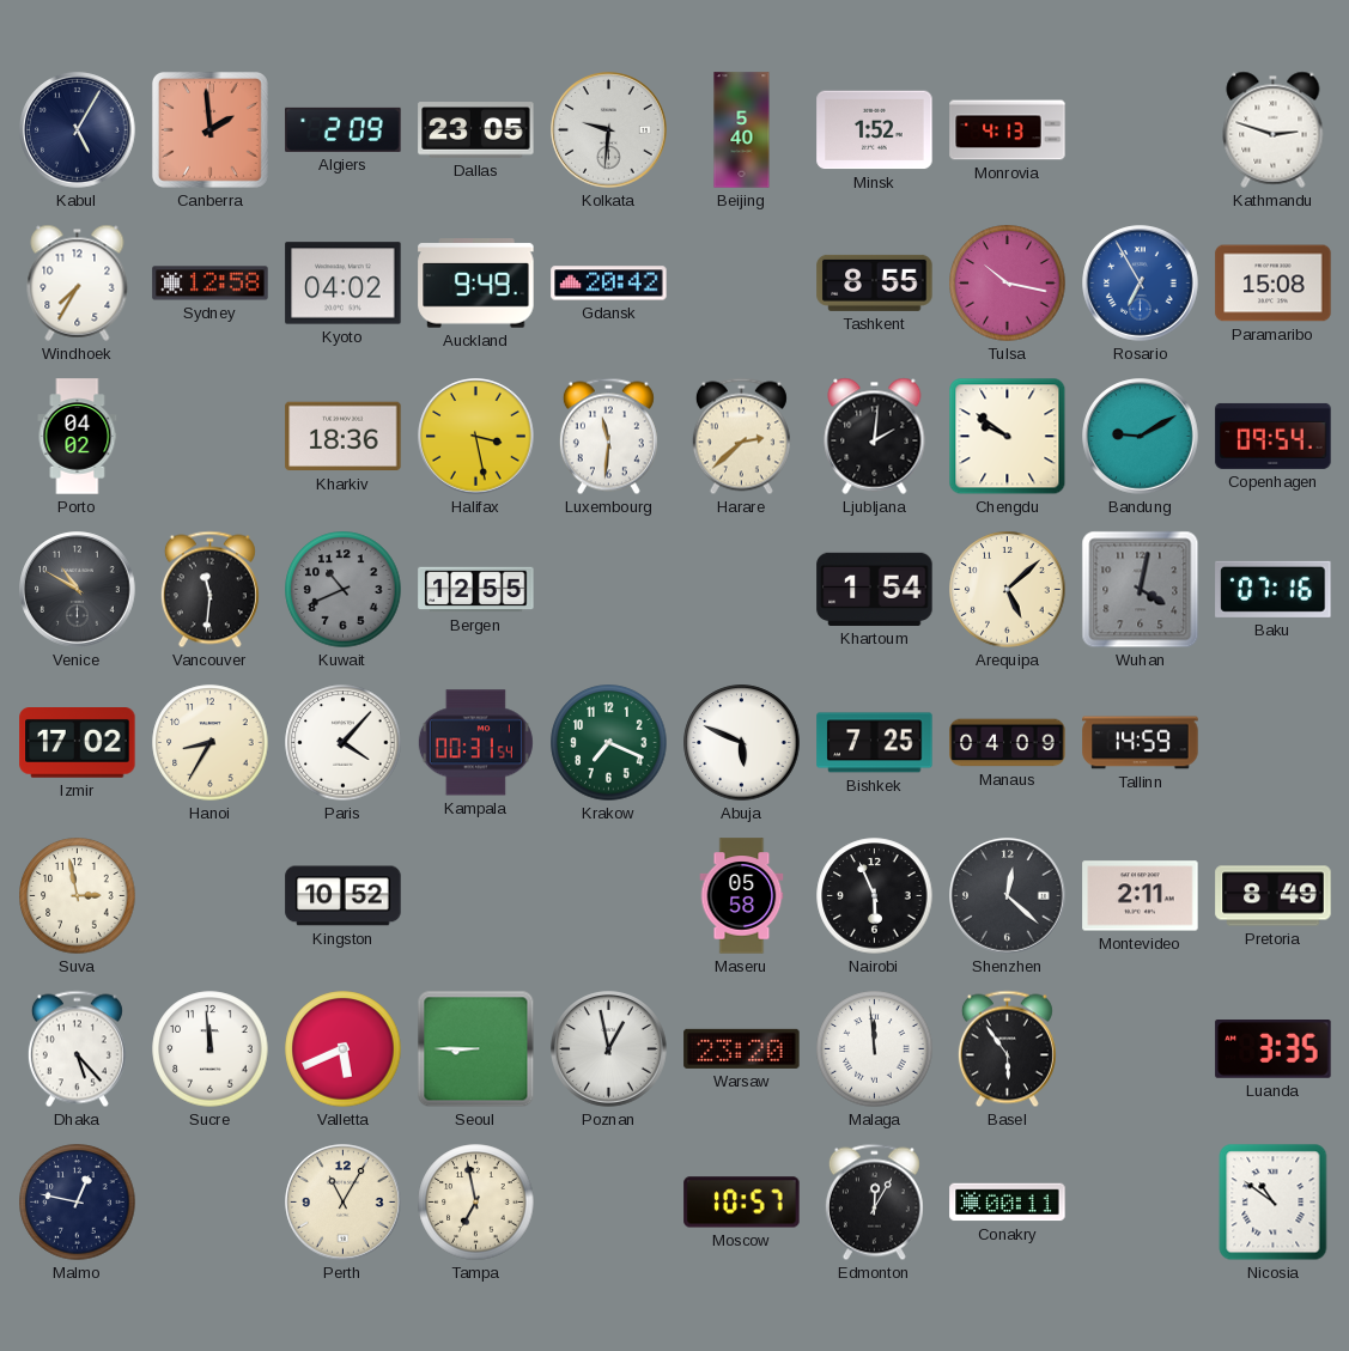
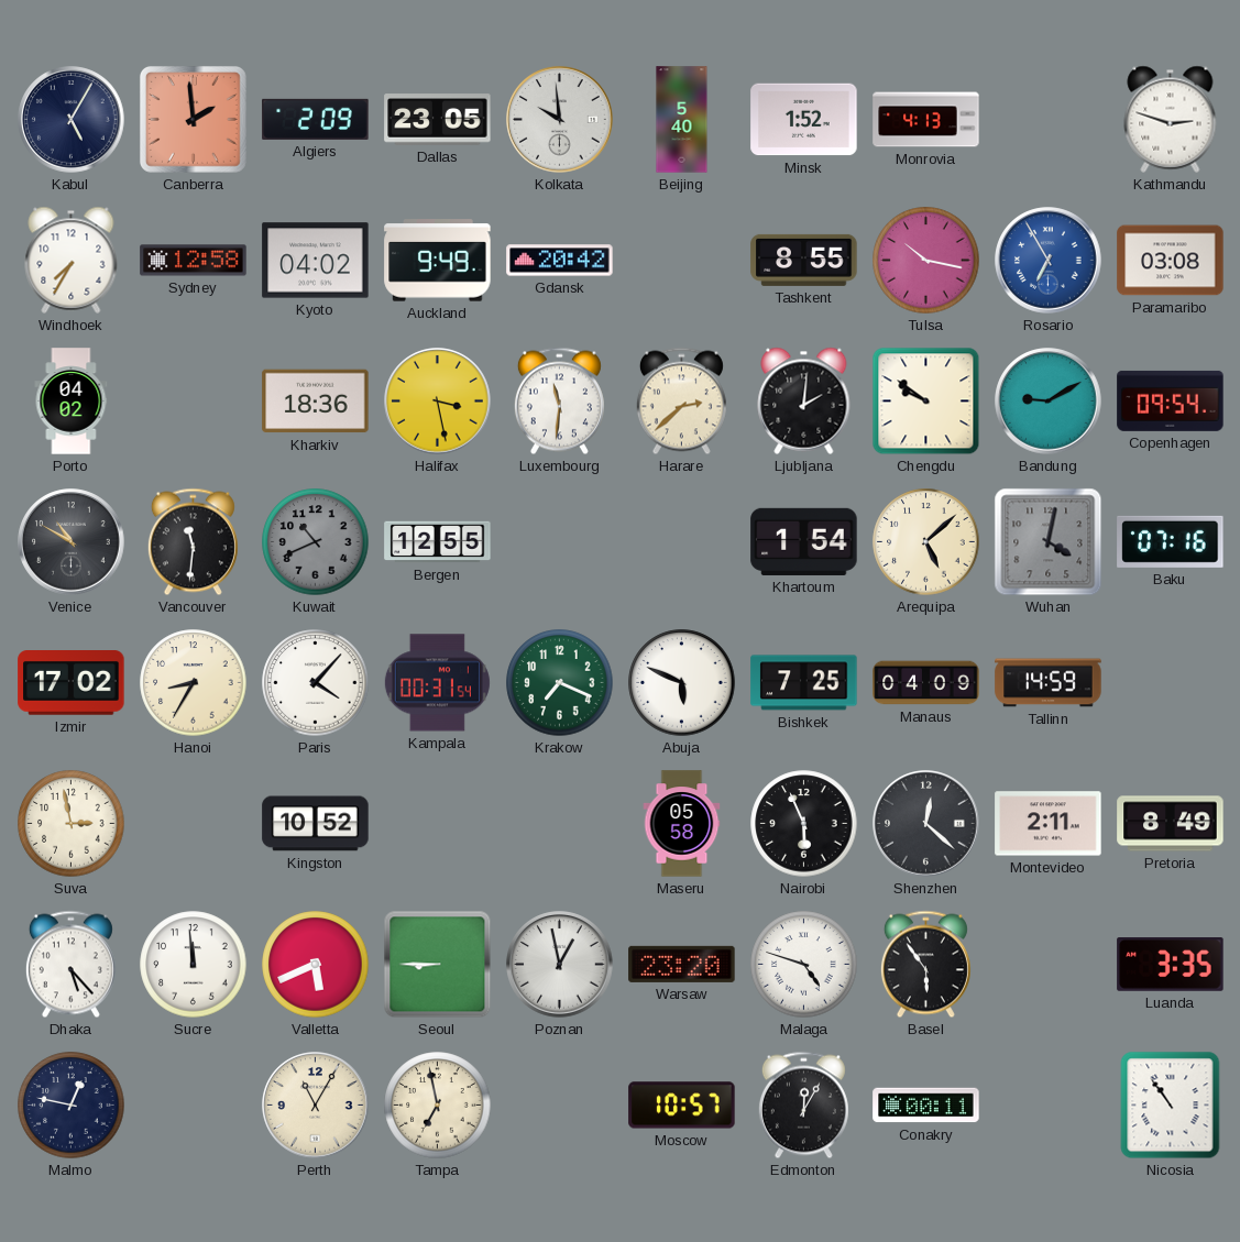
Kolkata: 9:31 -> 9:59
Paramaribo: 15:08 -> 03:08
Malaga: 11:59 -> 4:48
Nicosia: 10:51 -> 10:54
